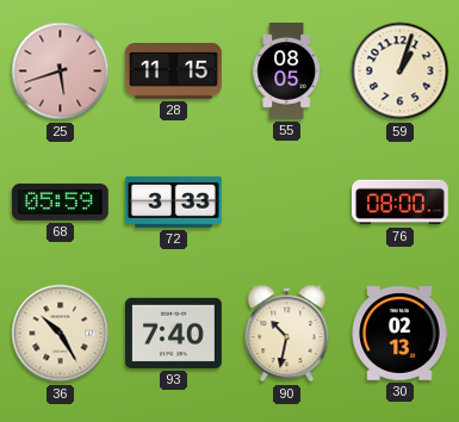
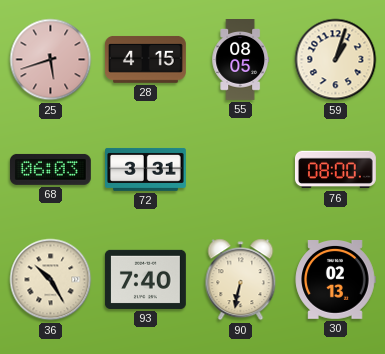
28: 11:15 -> 4:15
68: 05:59 -> 06:03
72: 3:33 -> 3:31
90: 10:32 -> 6:32
